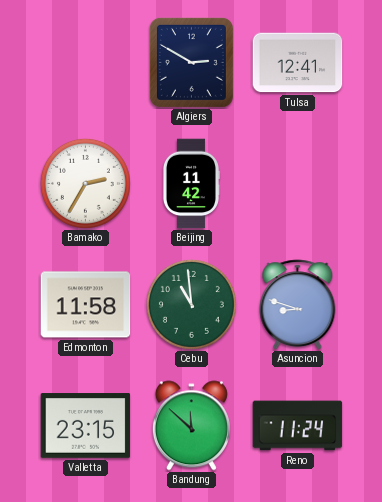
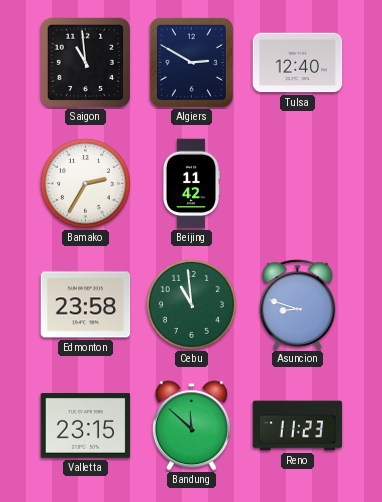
Saigon: none -> 10:59
Tulsa: 12:41 -> 12:40
Edmonton: 11:58 -> 23:58
Reno: 11:24 -> 11:23
